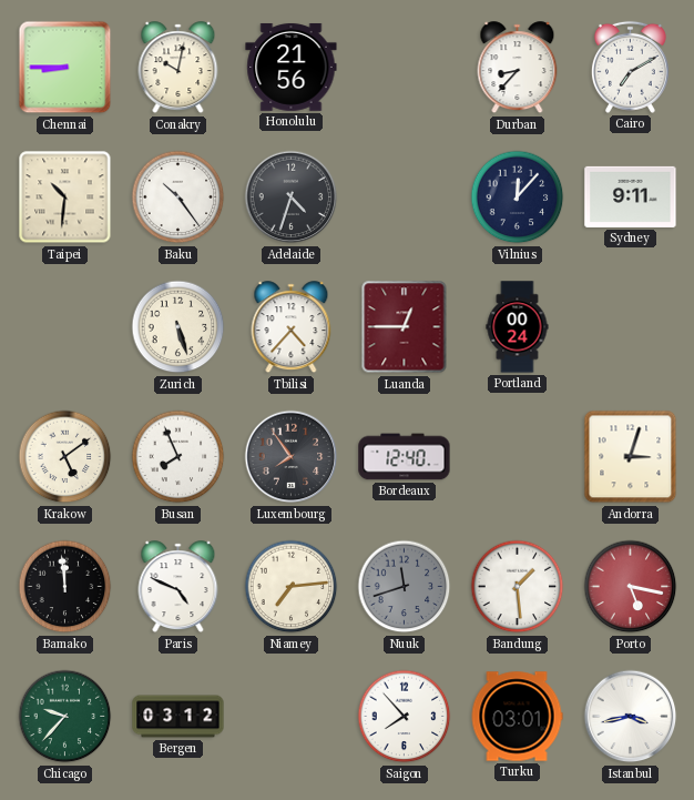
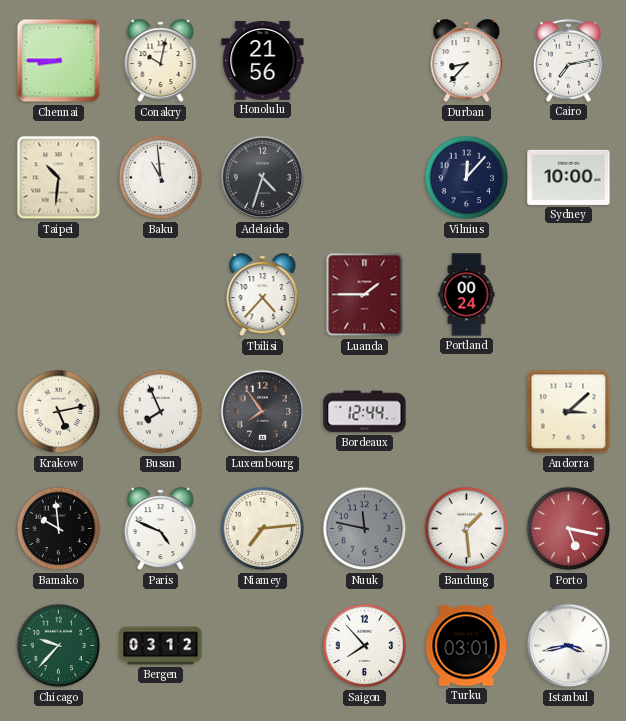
Cairo: 7:10 -> 7:13
Baku: 10:24 -> 10:59
Sydney: 9:11 -> 10:00
Zurich: 5:27 -> none
Luanda: 12:45 -> 1:45
Krakow: 5:09 -> 5:13
Bordeaux: 12:40 -> 12:44
Andorra: 3:03 -> 3:08
Bamako: 11:59 -> 9:59
Nuuk: 11:42 -> 11:47
